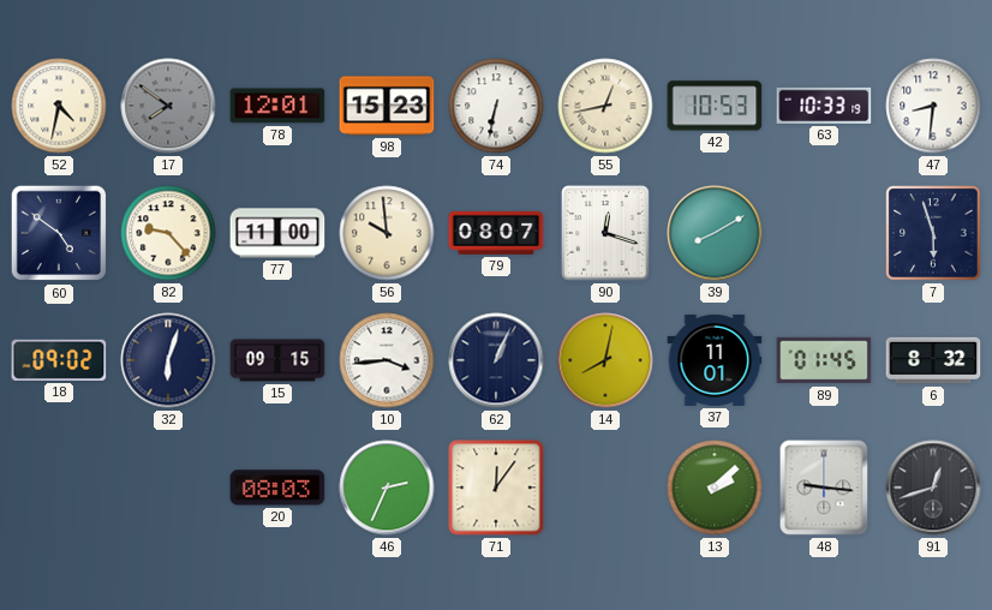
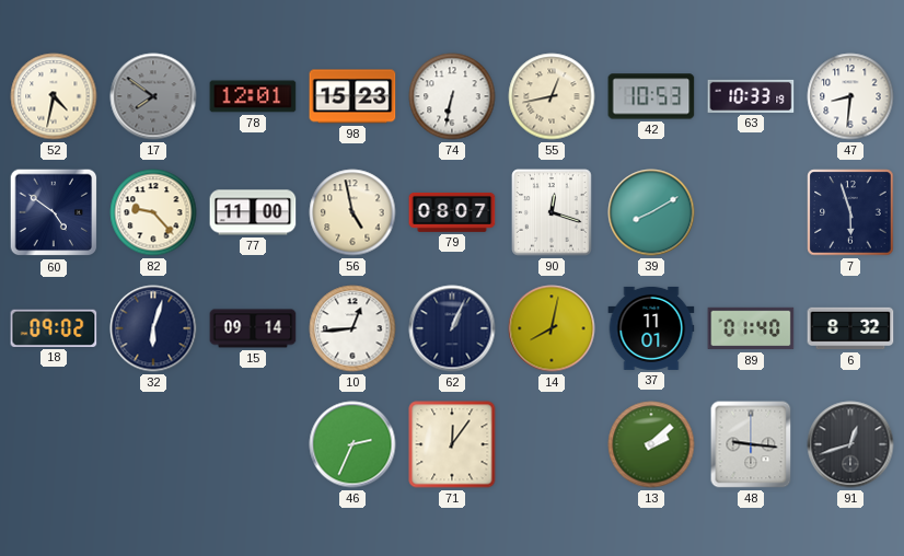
56: 9:59 -> 4:58
15: 09:15 -> 09:14
10: 3:44 -> 12:44
89: 01:45 -> 01:40
20: 08:03 -> none
